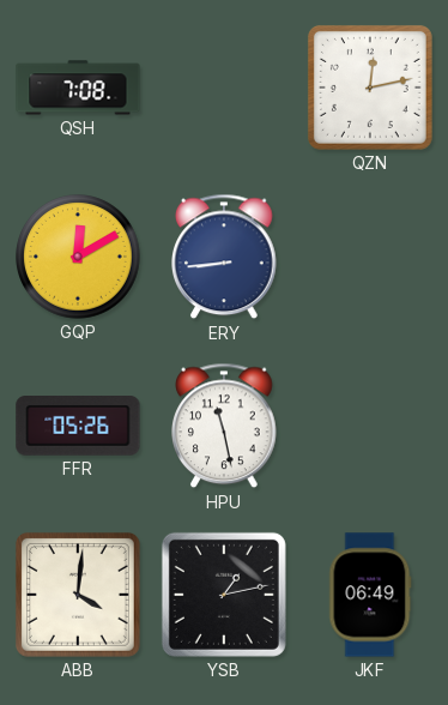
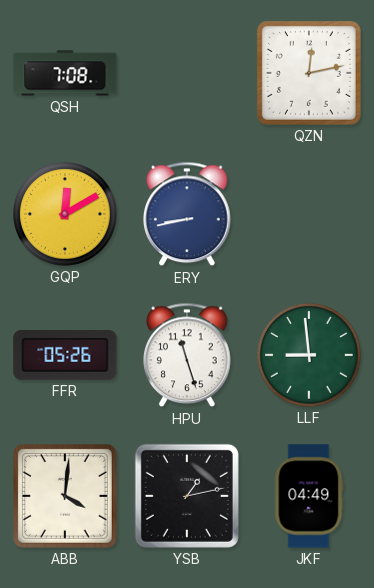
ERY: 8:44 -> 8:43
HPU: 11:28 -> 11:27
LLF: none -> 8:59
JKF: 06:49 -> 04:49
